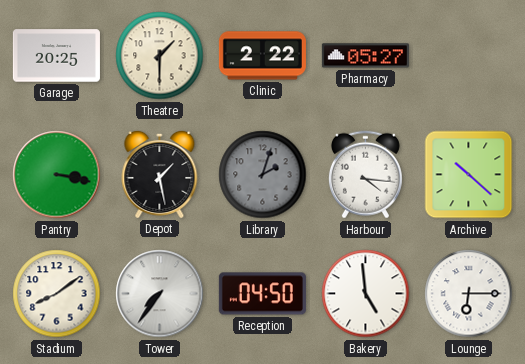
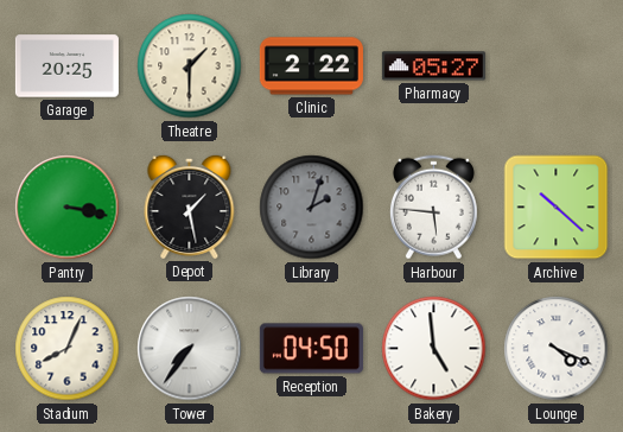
Harbour: 4:16 -> 5:46
Stadium: 8:09 -> 8:04
Lounge: 6:15 -> 4:19
